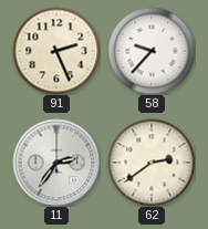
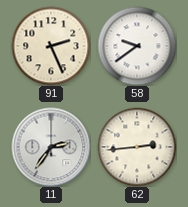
58: 9:37 -> 9:39
62: 2:39 -> 2:44
